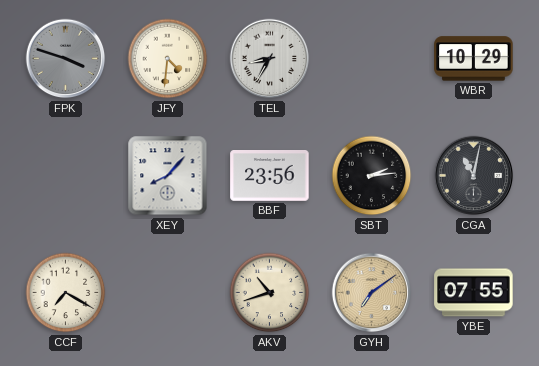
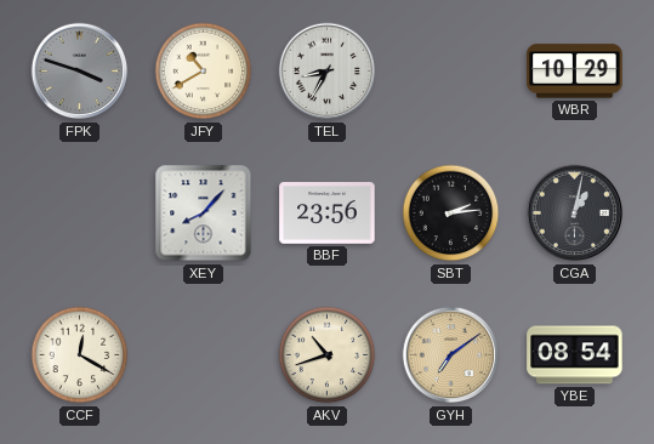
JFY: 4:31 -> 10:40
CGA: 11:02 -> 1:02
CCF: 7:20 -> 12:20
YBE: 07:55 -> 08:54
